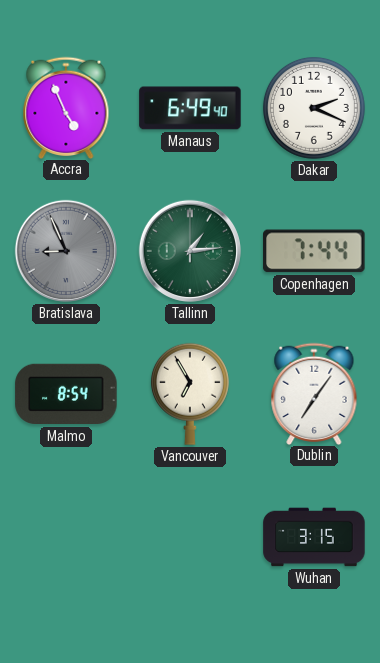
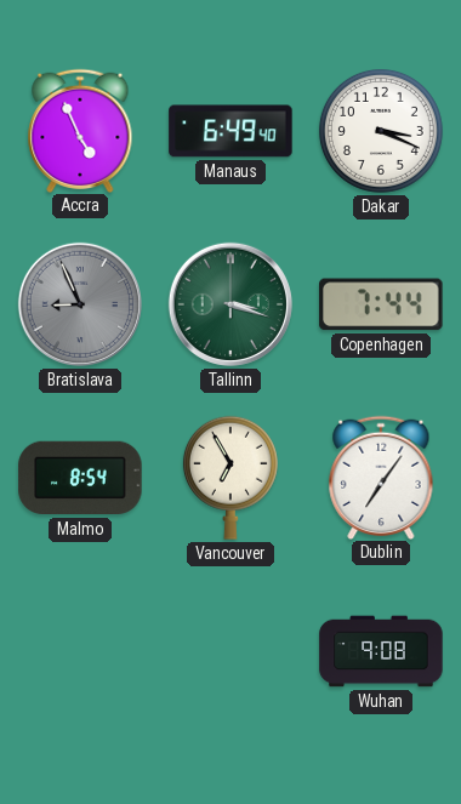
Dakar: 2:19 -> 3:19
Tallinn: 1:14 -> 3:18
Wuhan: 3:15 -> 9:08
